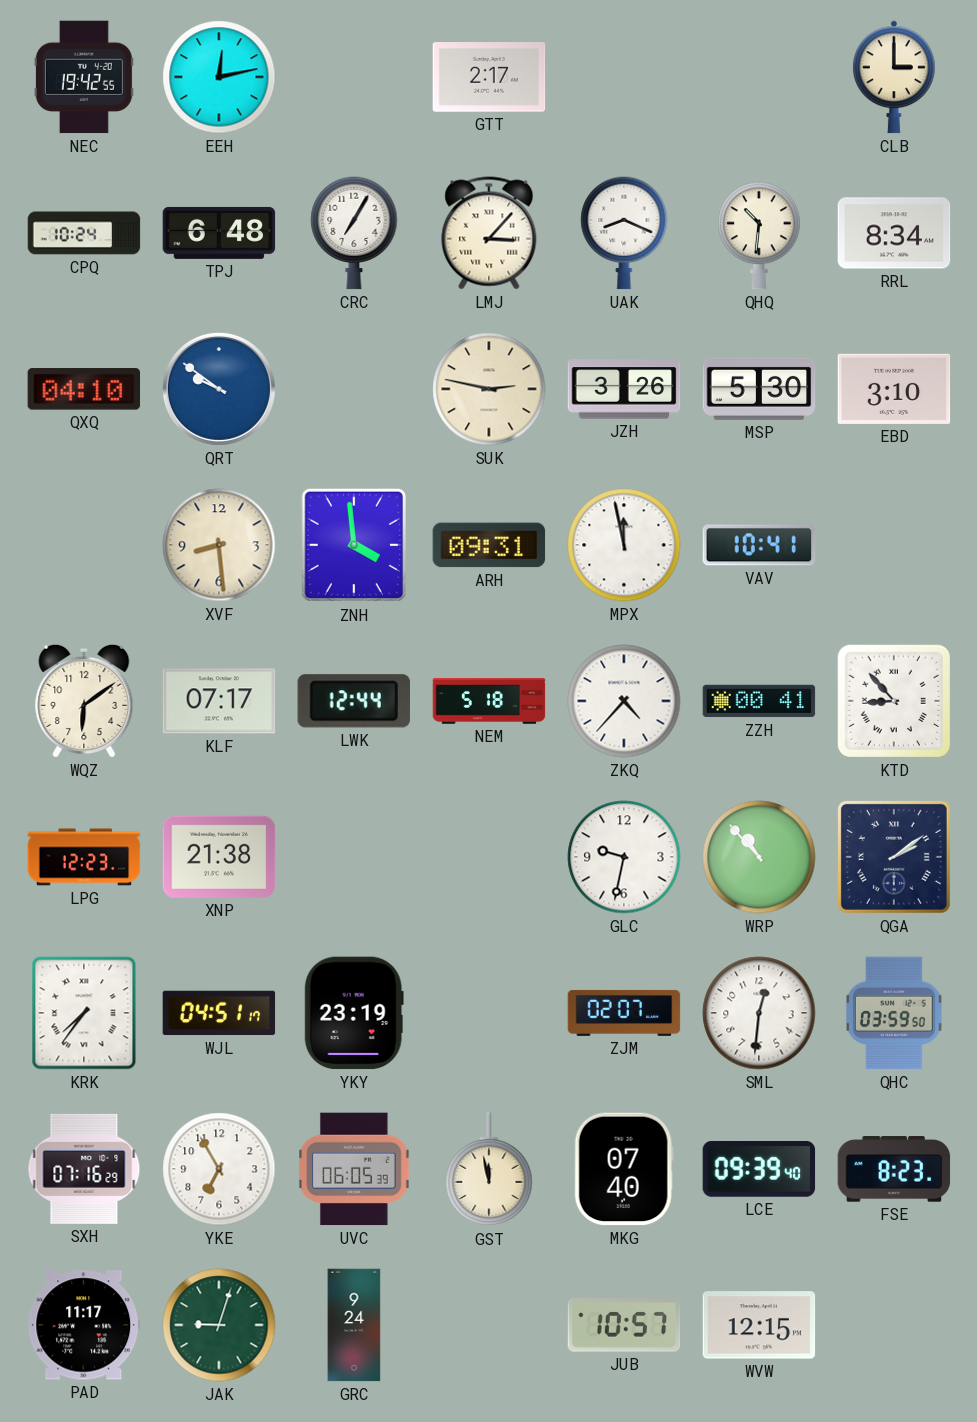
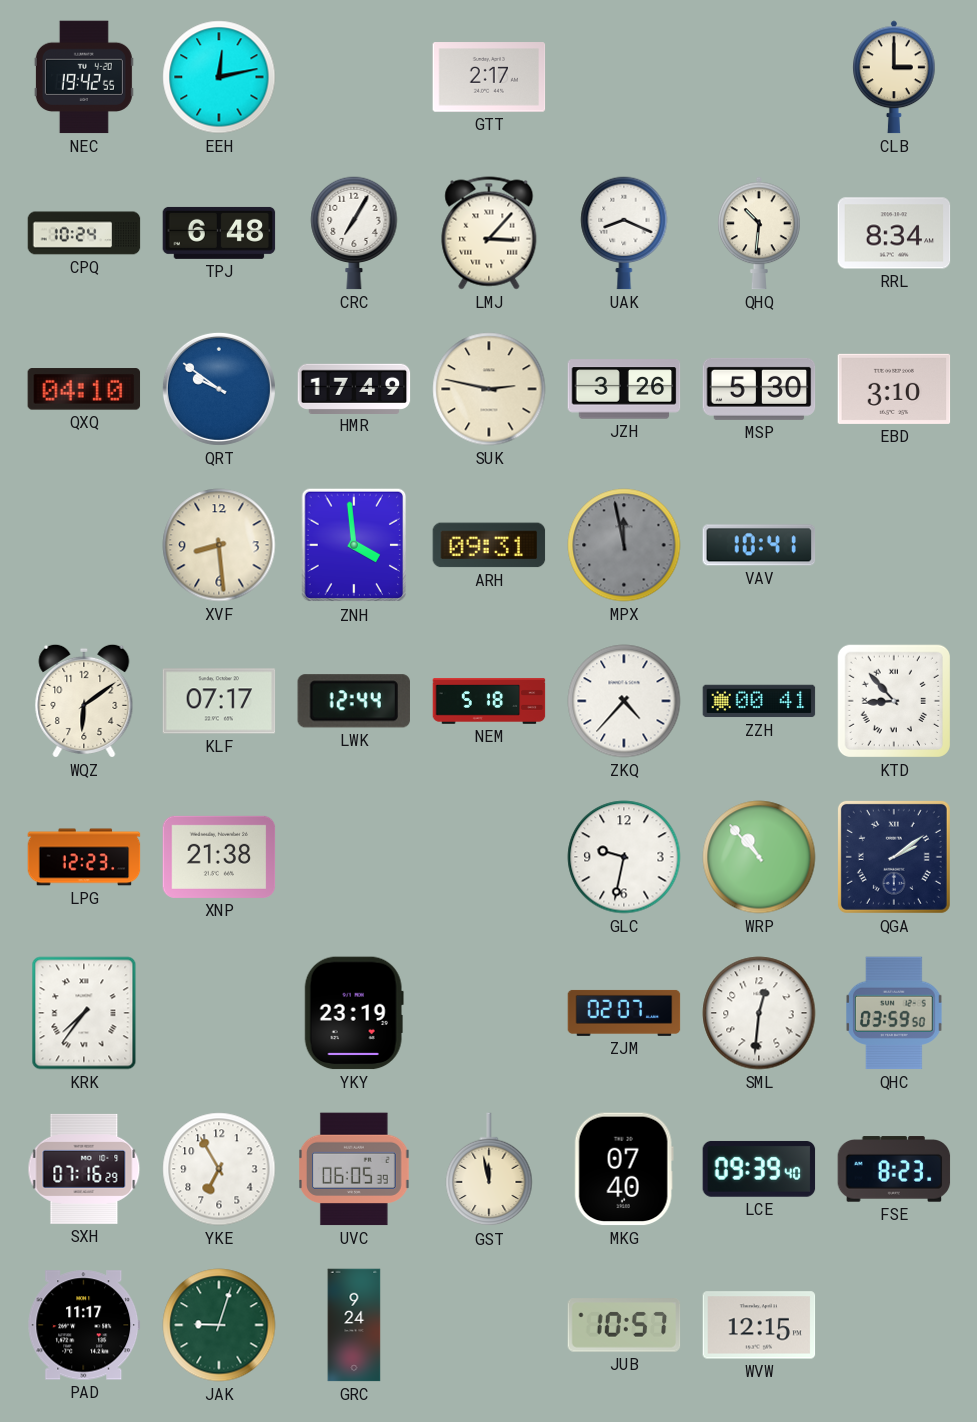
HMR: none -> 17:49
MPX dial: white -> grey
WJL: 04:51 -> none
